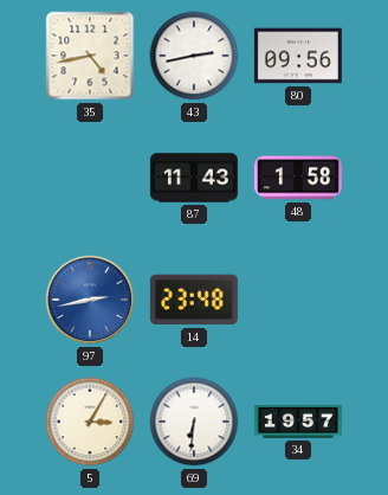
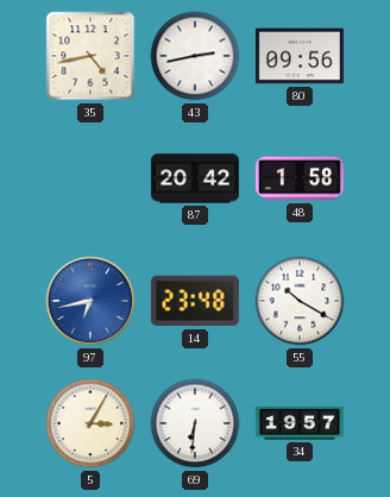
87: 11:43 -> 20:42
97: 2:43 -> 6:43
55: none -> 10:20
